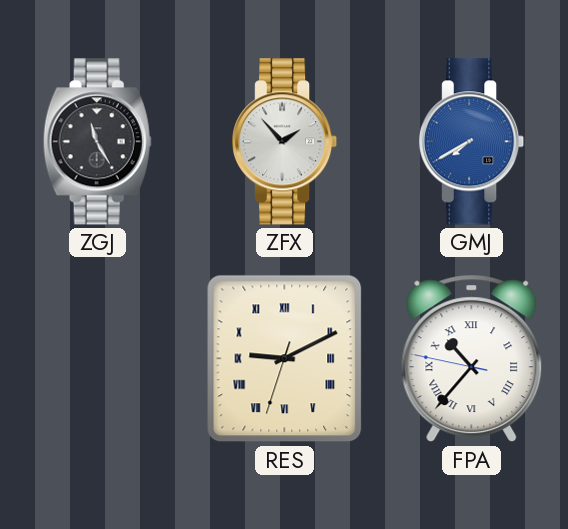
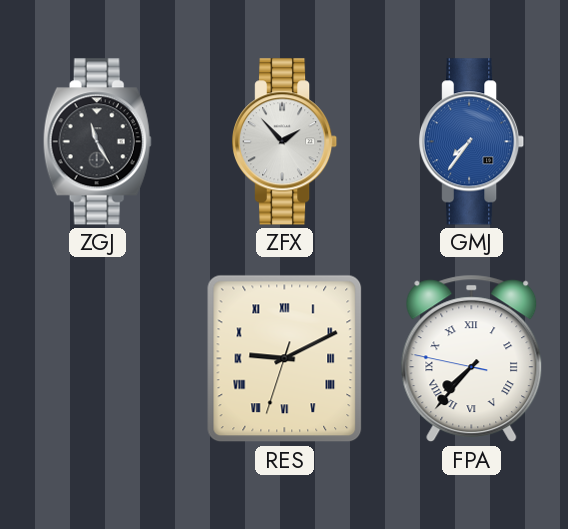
GMJ: 7:40 -> 7:36
FPA: 10:36 -> 7:36
